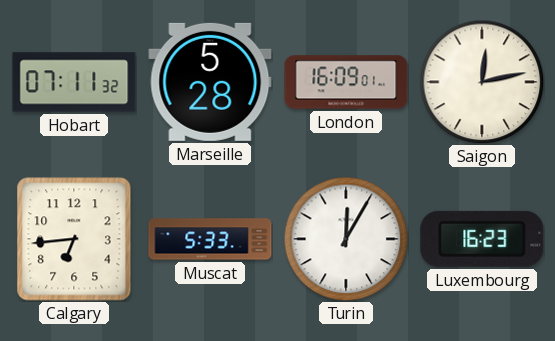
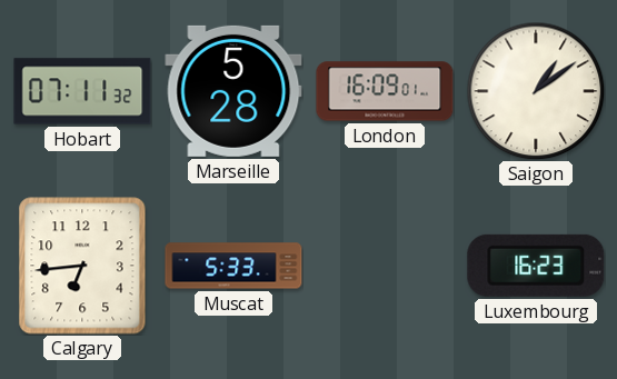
Saigon: 12:13 -> 1:09
Turin: 12:05 -> none
